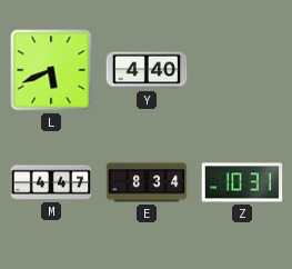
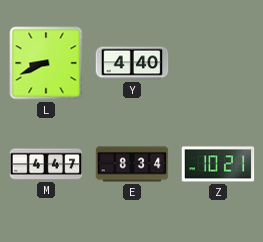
L: 5:41 -> 8:41
Z: 10:31 -> 10:21
